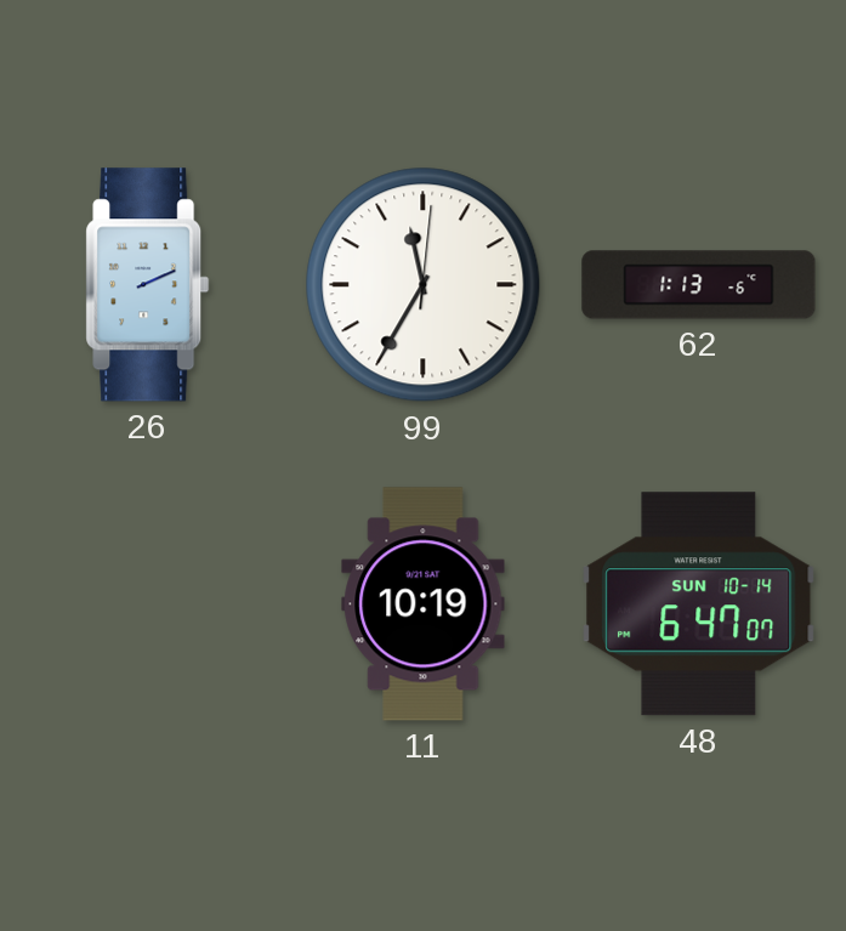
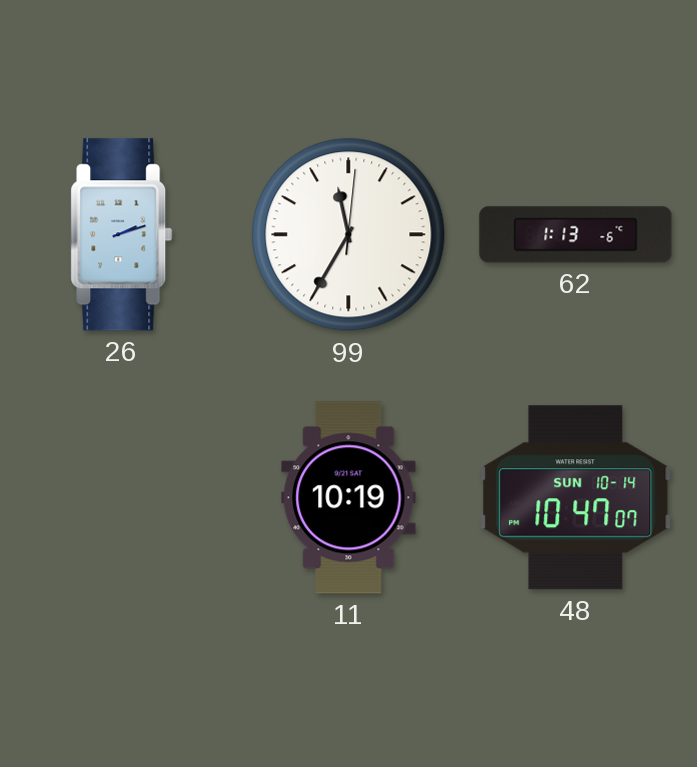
26: 2:11 -> 2:12
48: 6:47 -> 10:47
